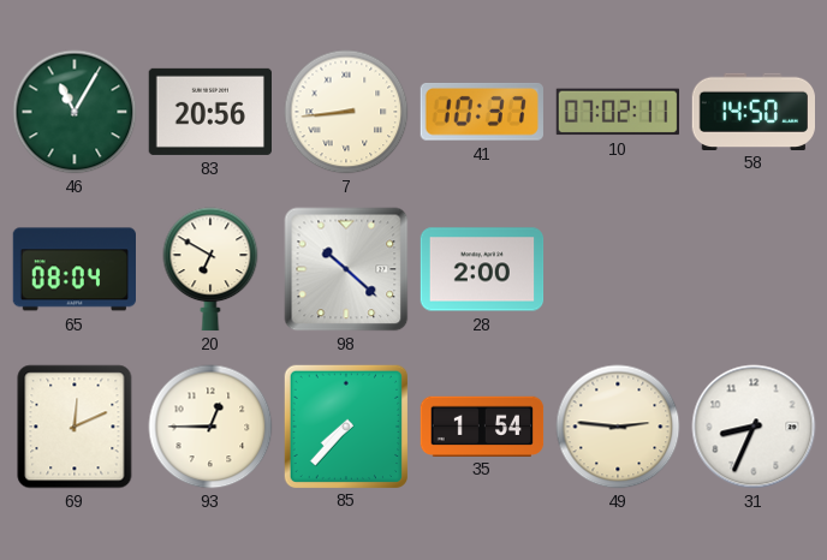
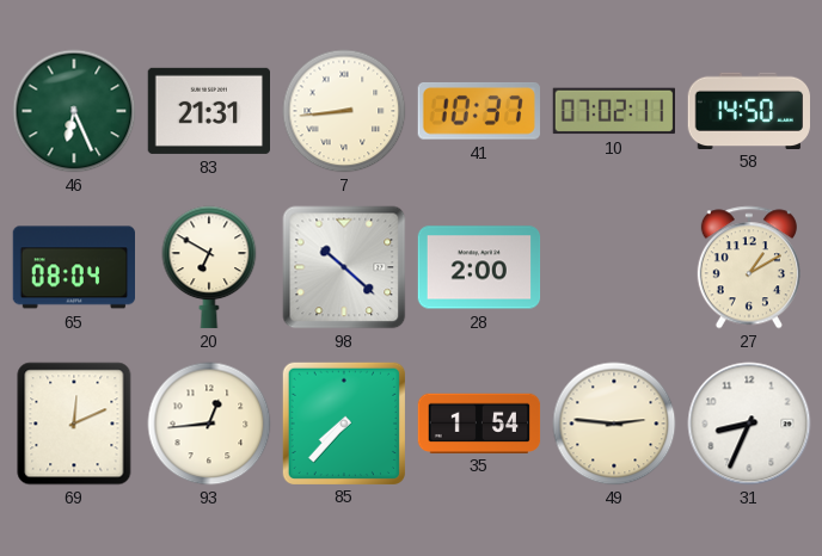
46: 11:05 -> 6:26
83: 20:56 -> 21:31
27: none -> 1:10
93: 12:45 -> 12:44
